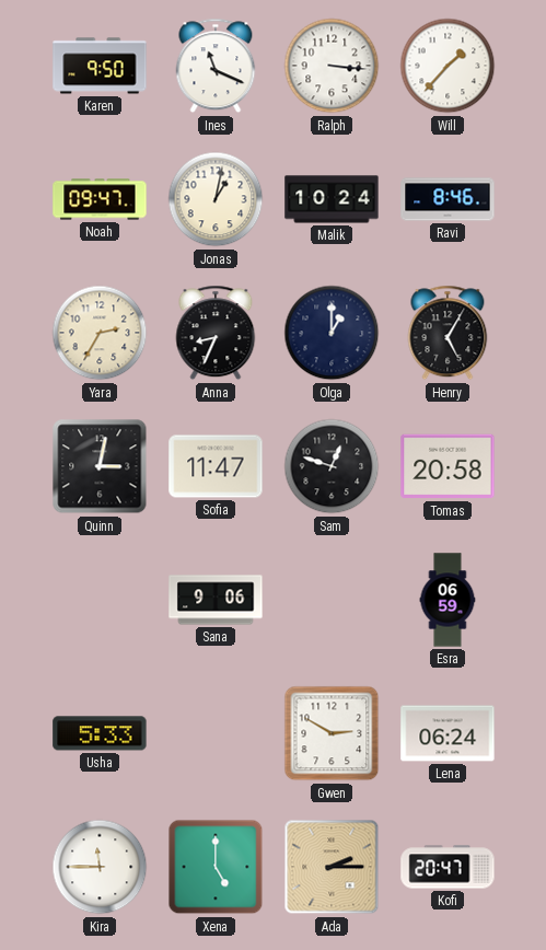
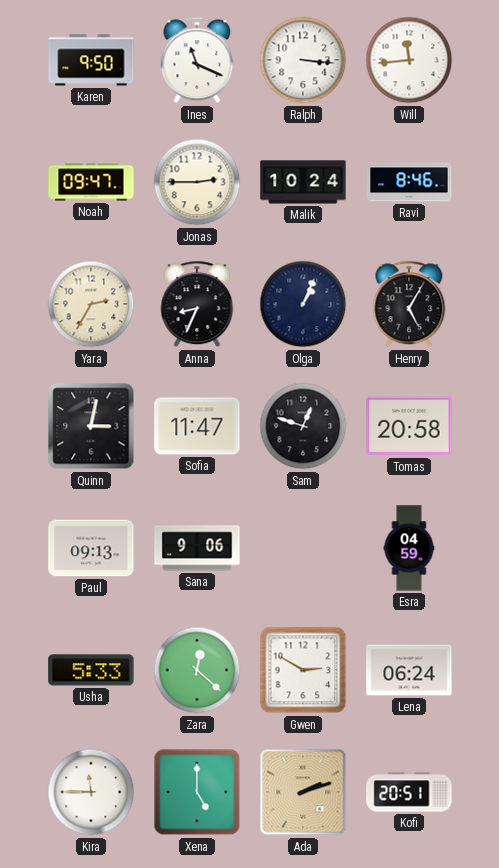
Will: 1:37 -> 11:44
Jonas: 1:02 -> 2:45
Olga: 1:00 -> 1:04
Paul: none -> 09:13
Esra: 06:59 -> 04:59
Zara: none -> 12:22
Ada: 2:15 -> 2:12
Kofi: 20:47 -> 20:51
